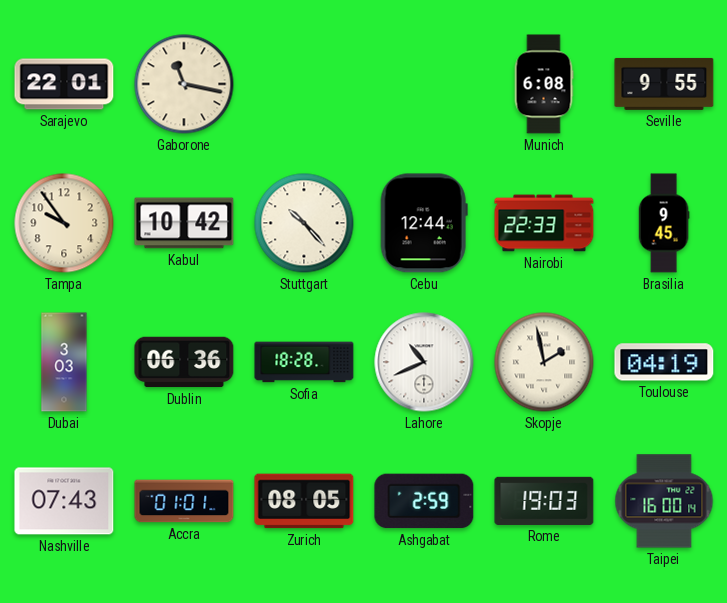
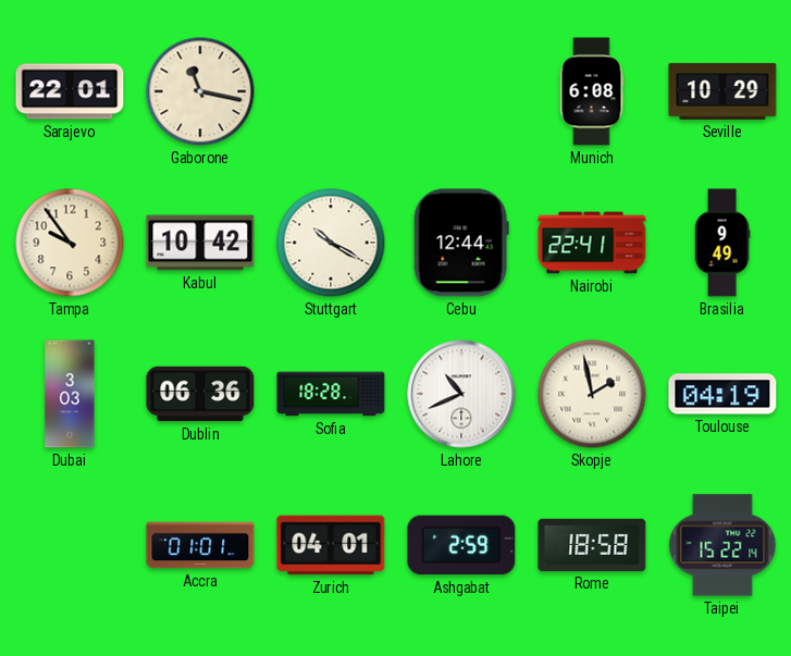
Seville: 9:55 -> 10:29
Stuttgart: 10:23 -> 10:20
Nairobi: 22:33 -> 22:41
Brasilia: 9:45 -> 9:49
Nashville: 07:43 -> none
Zurich: 08:05 -> 04:01
Rome: 19:03 -> 18:58
Taipei: 16:00 -> 15:22
